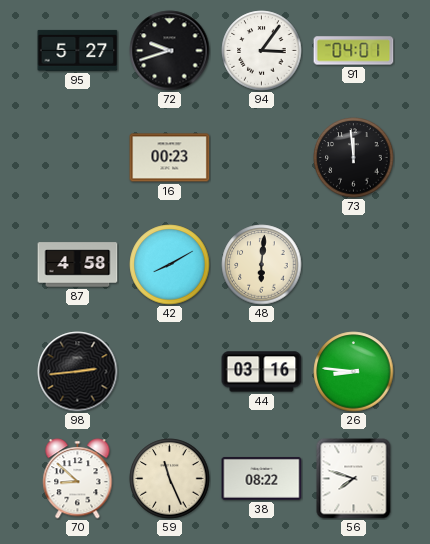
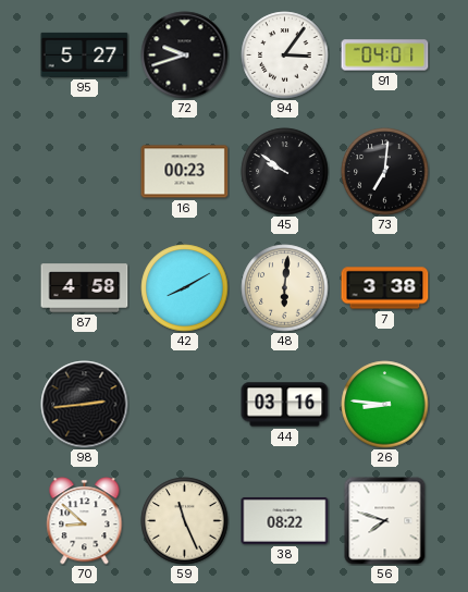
45: none -> 9:51
73: 11:59 -> 7:01
7: none -> 3:38
